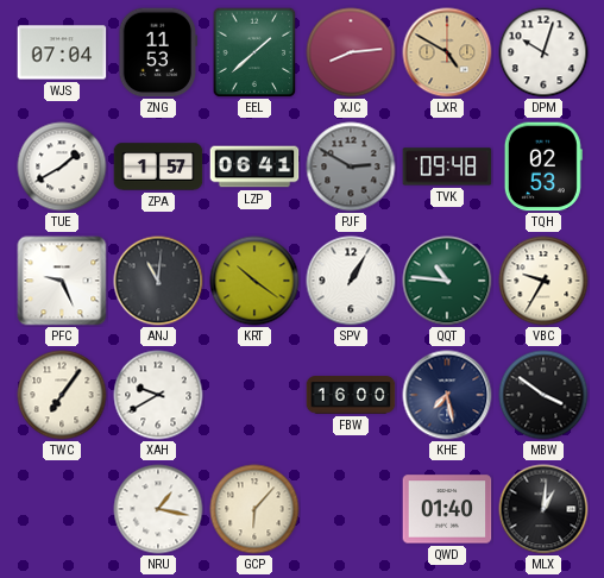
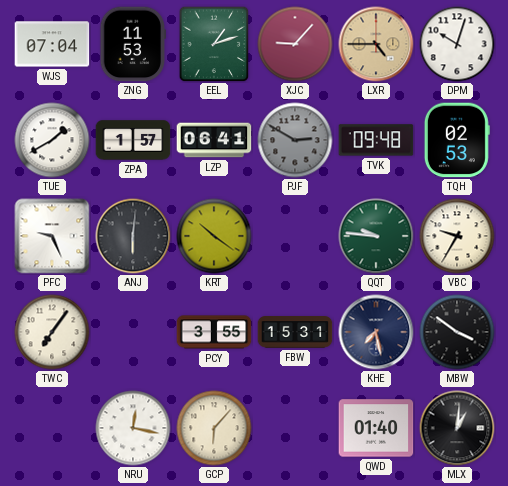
EEL: 1:38 -> 1:12
XJC: 8:14 -> 9:07
LXR: 4:50 -> 4:45
ANJ: 11:01 -> 6:01
SPV: 1:05 -> none
QQT: 10:46 -> 9:46
XAH: 9:40 -> none
PCY: none -> 3:55
FBW: 16:00 -> 15:31
NRU: 1:17 -> 12:17
